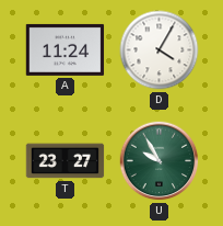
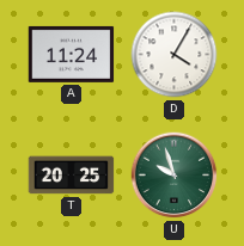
T: 23:27 -> 20:25
U: 9:55 -> 9:57
